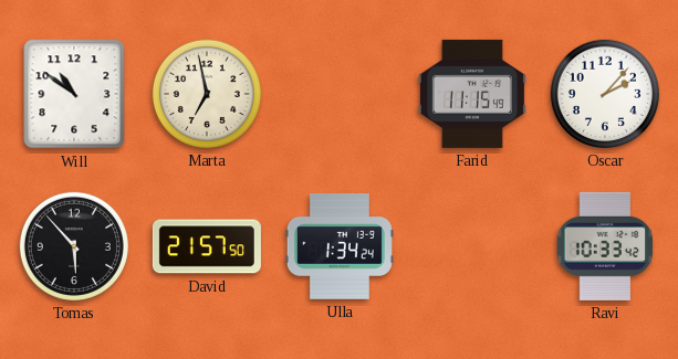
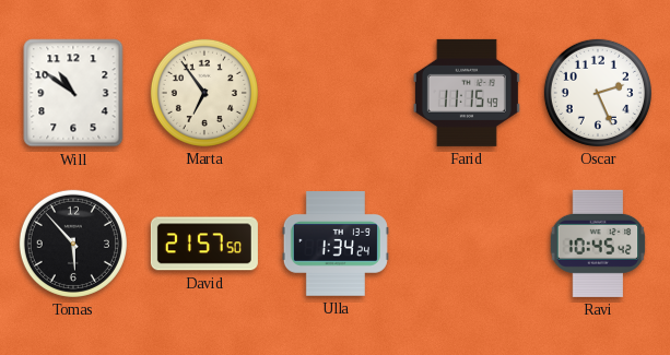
Marta: 6:58 -> 6:54
Oscar: 2:07 -> 2:26
Ravi: 10:33 -> 10:45
